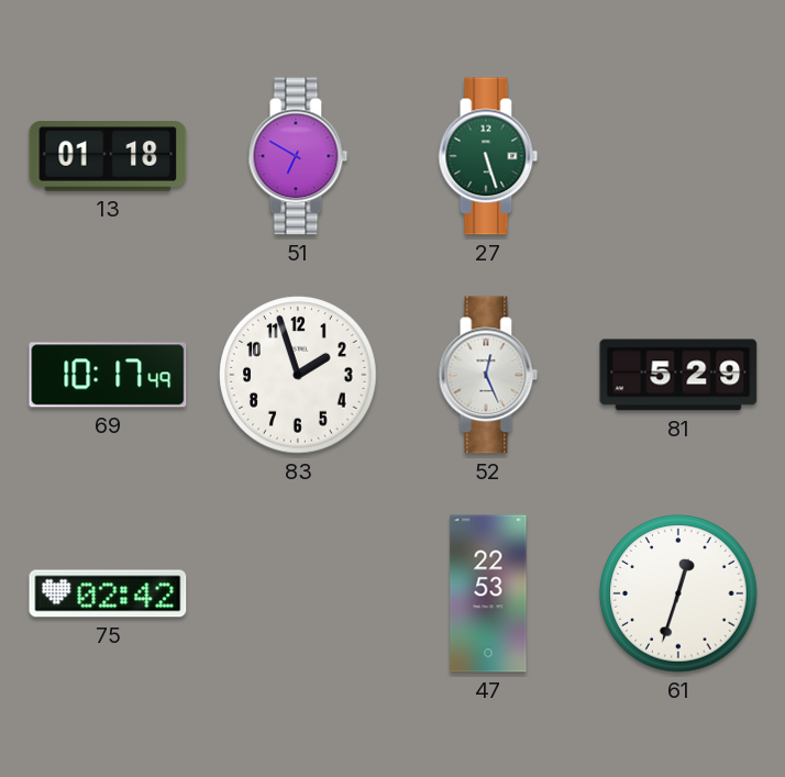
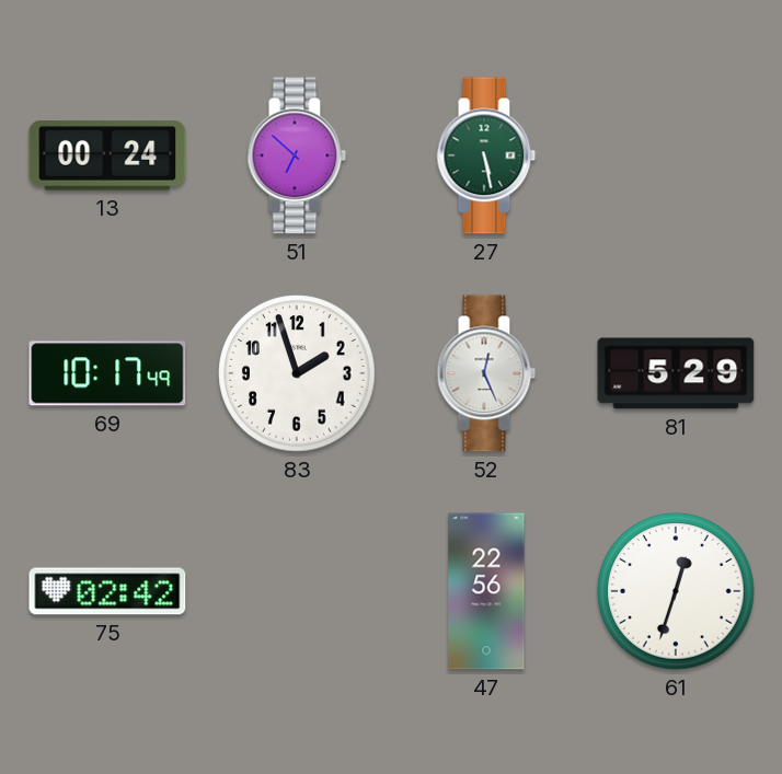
13: 01:18 -> 00:24
51: 6:50 -> 6:52
27: 5:27 -> 5:28
47: 22:53 -> 22:56
